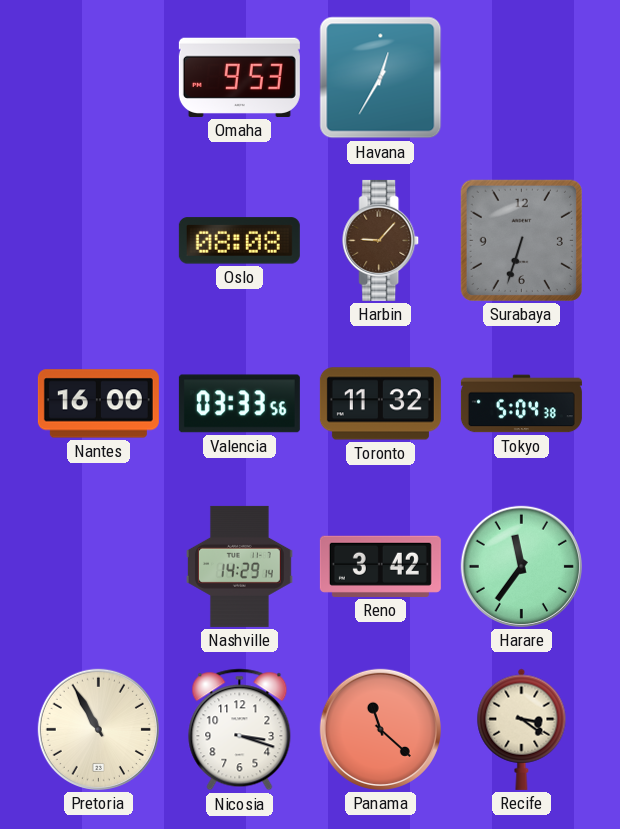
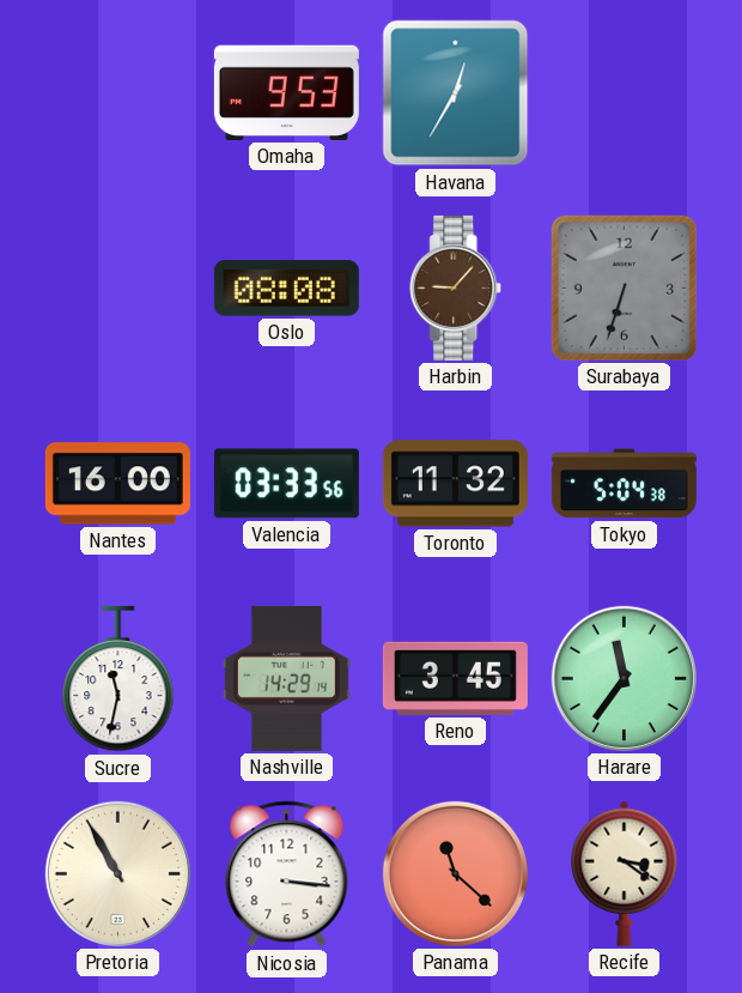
Sucre: none -> 11:32
Reno: 3:42 -> 3:45
Nicosia: 3:18 -> 3:16
